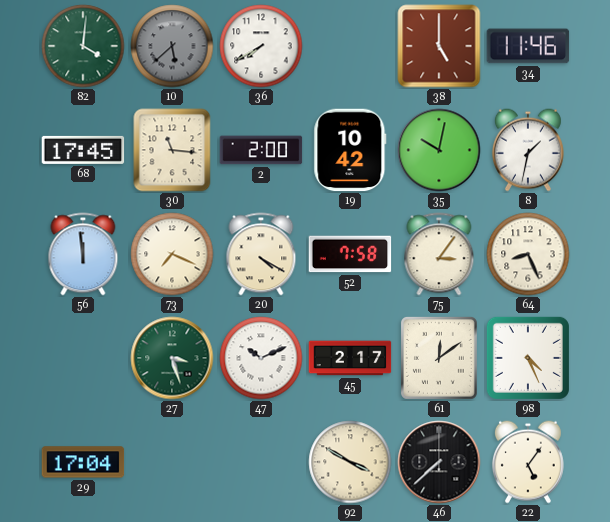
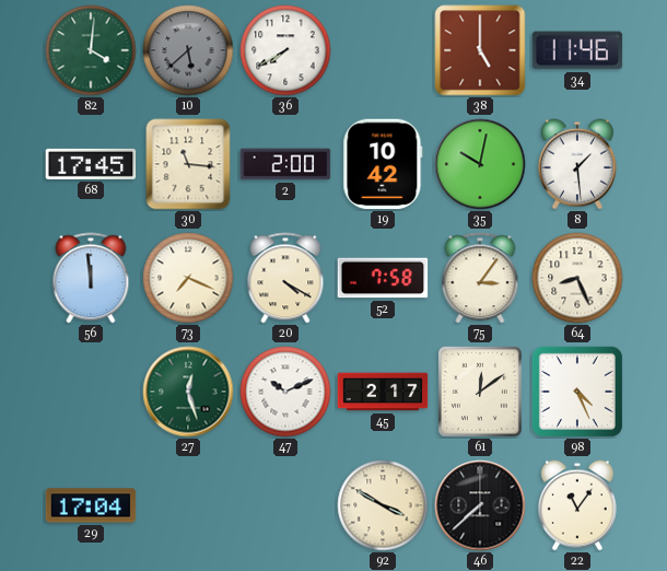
8: 1:32 -> 1:29
27: 3:27 -> 12:27
22: 5:06 -> 11:06
